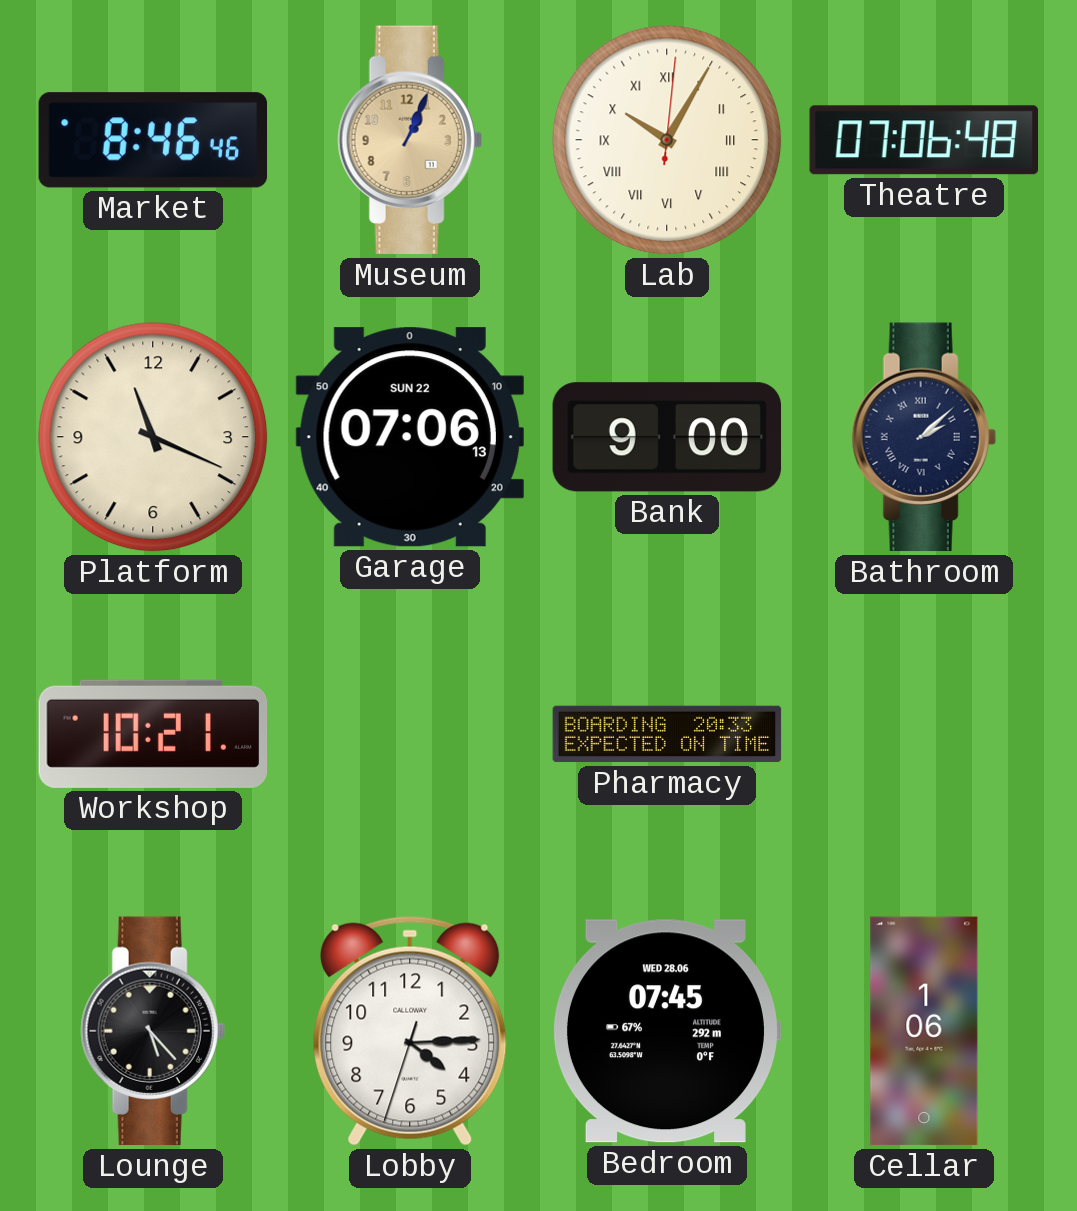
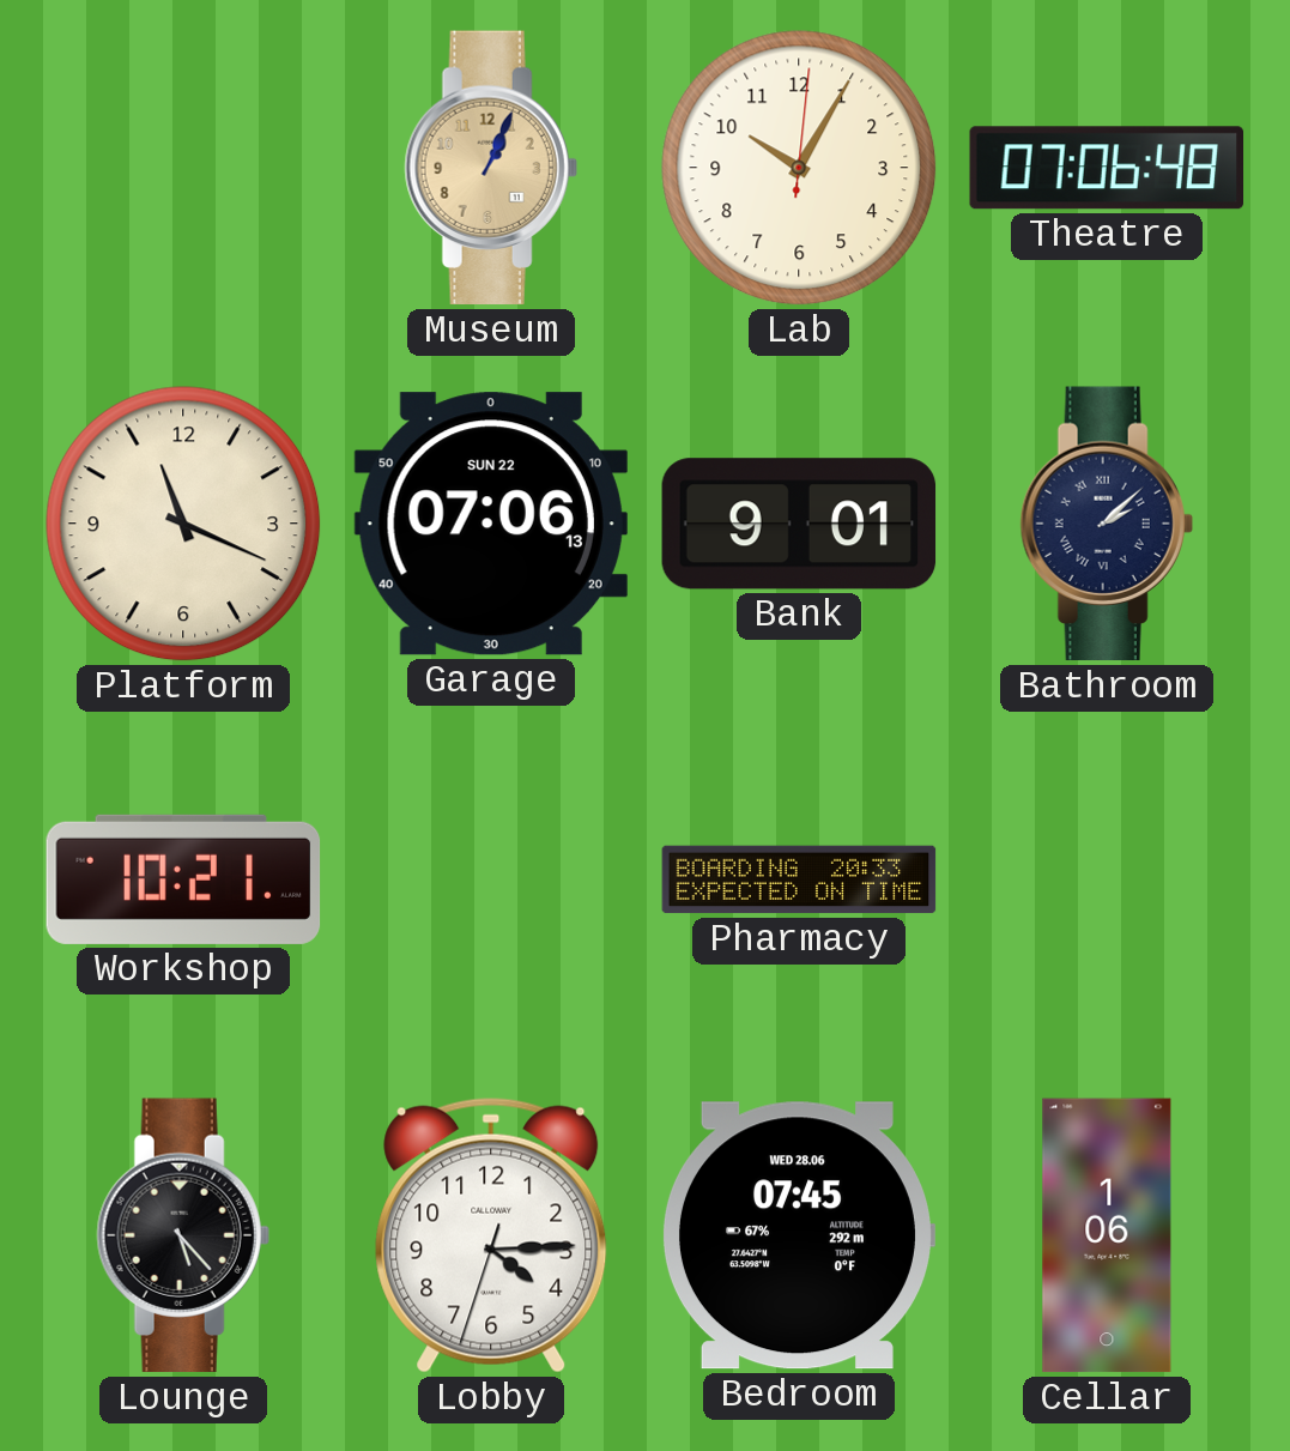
Market: 8:46 -> none
Lab numerals: Roman -> Arabic
Bank: 9:00 -> 9:01
